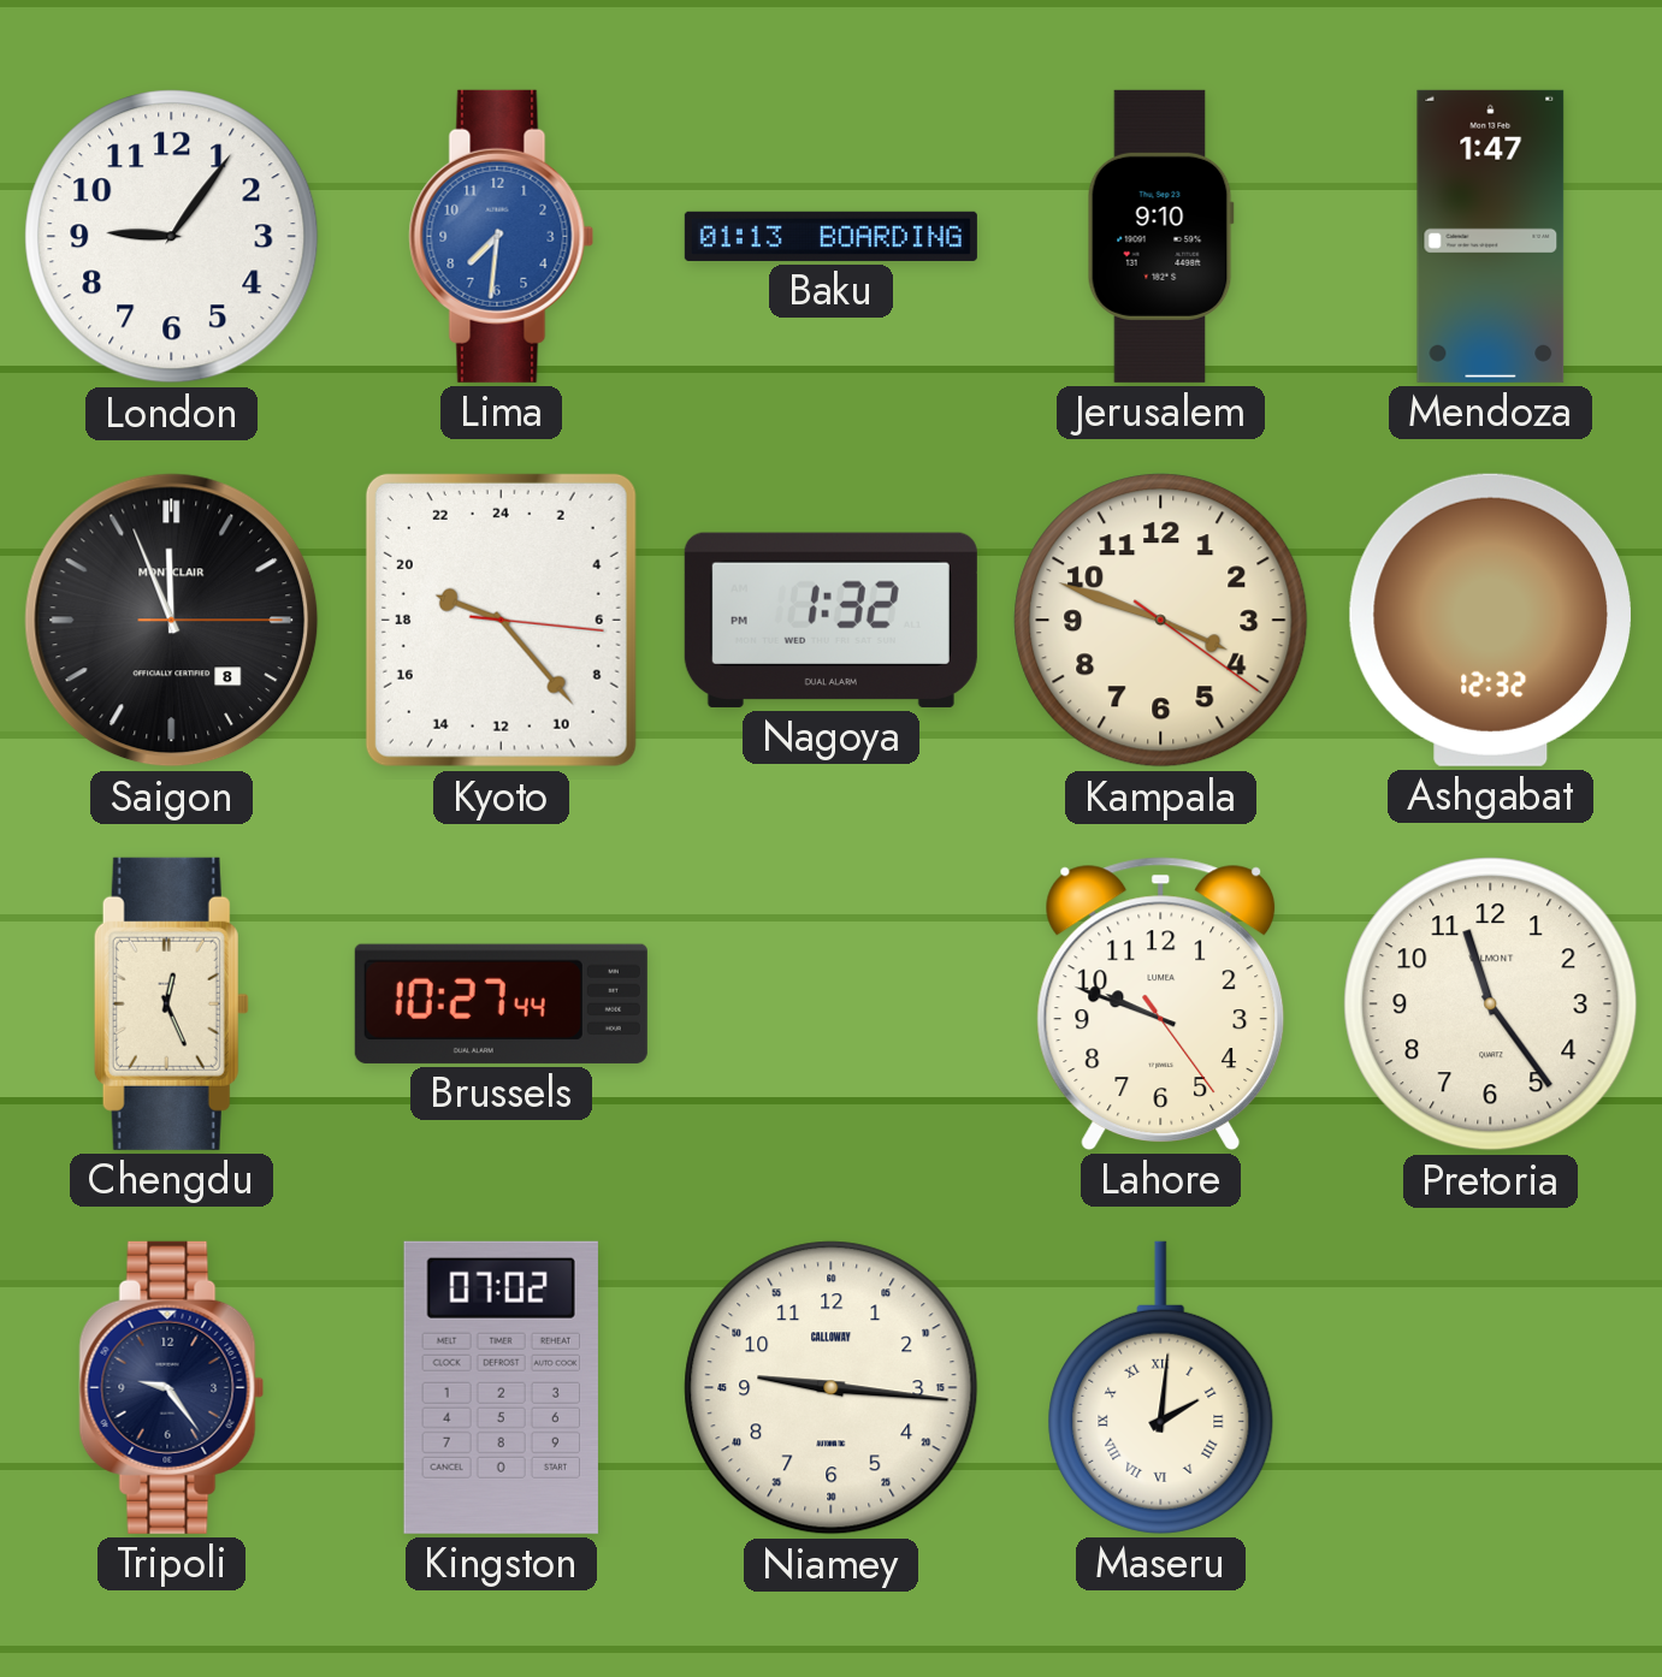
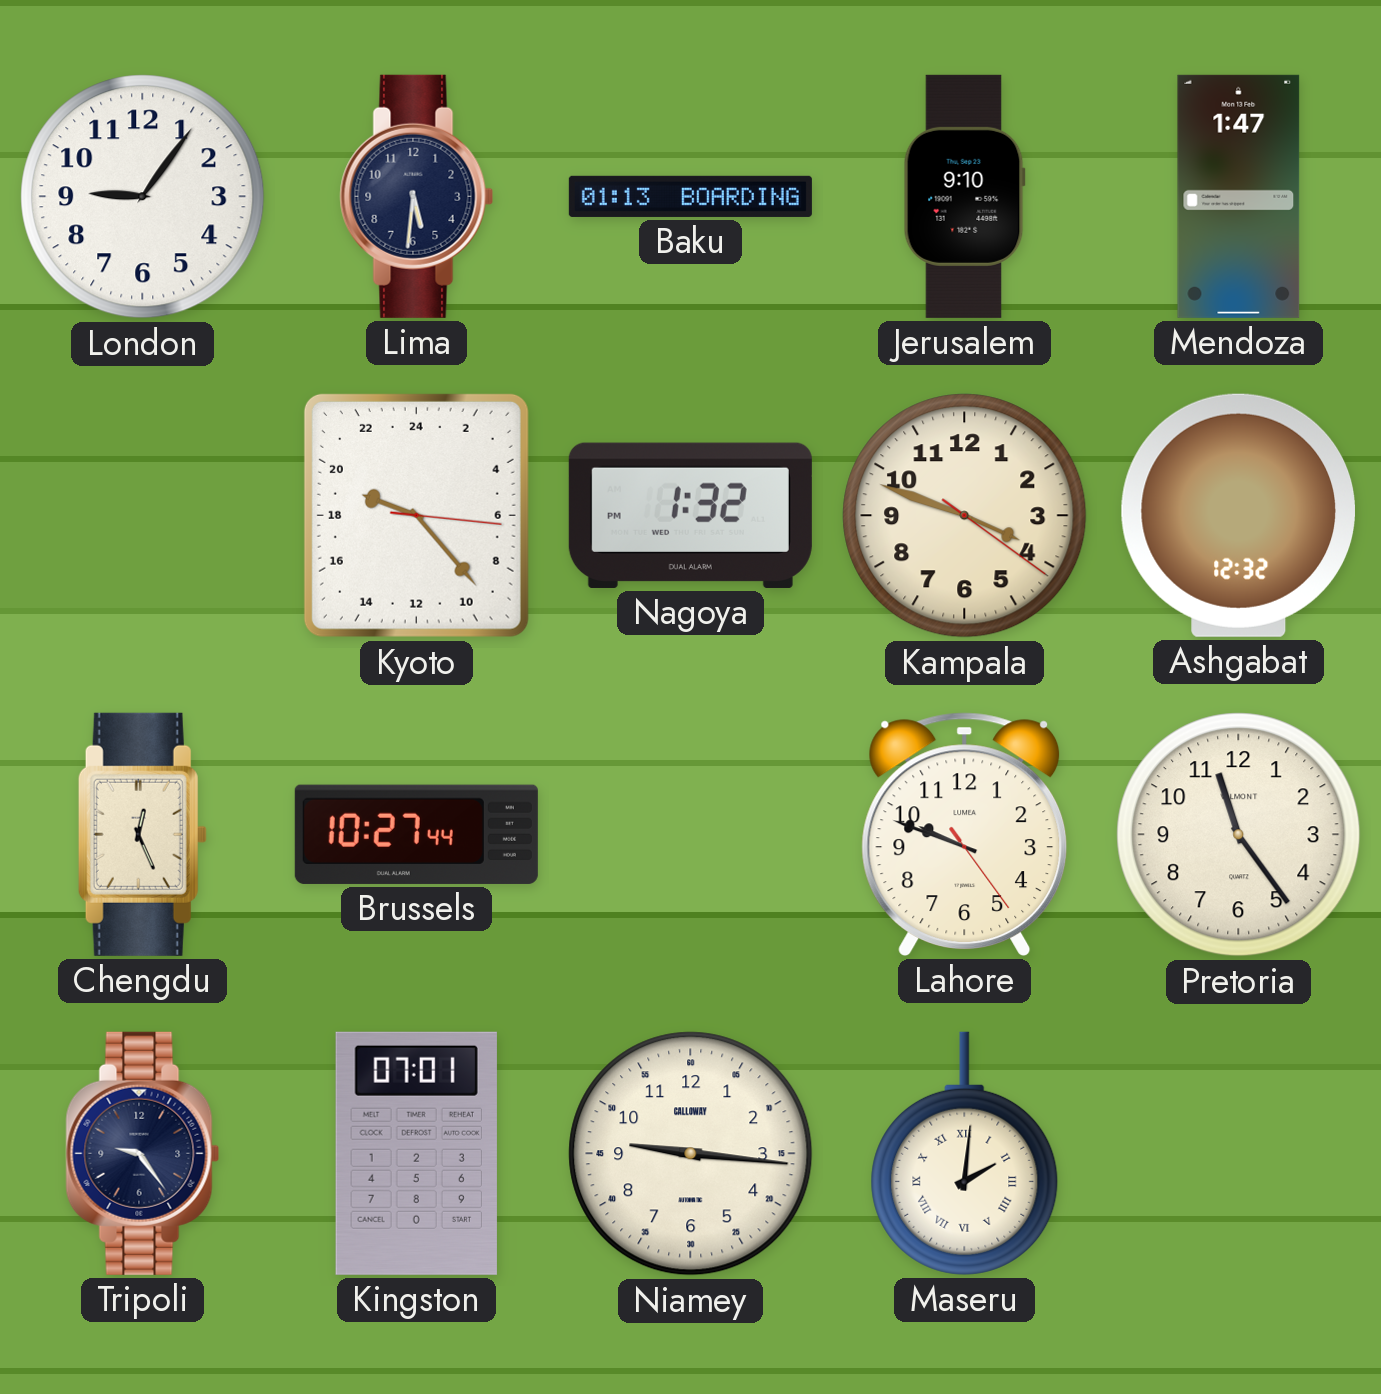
Lima: 7:31 -> 5:31
Lima dial: blue -> navy
Saigon: 11:56 -> none
Kingston: 07:02 -> 07:01
